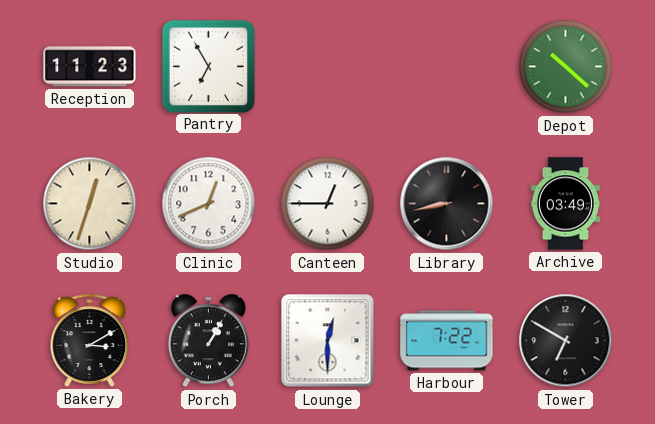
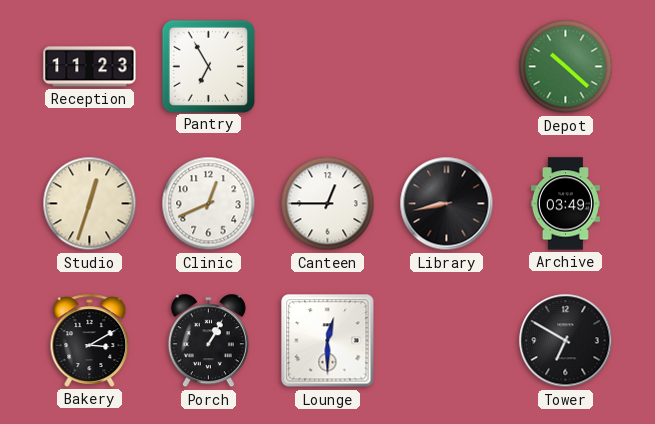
Harbour: 7:22 -> none
